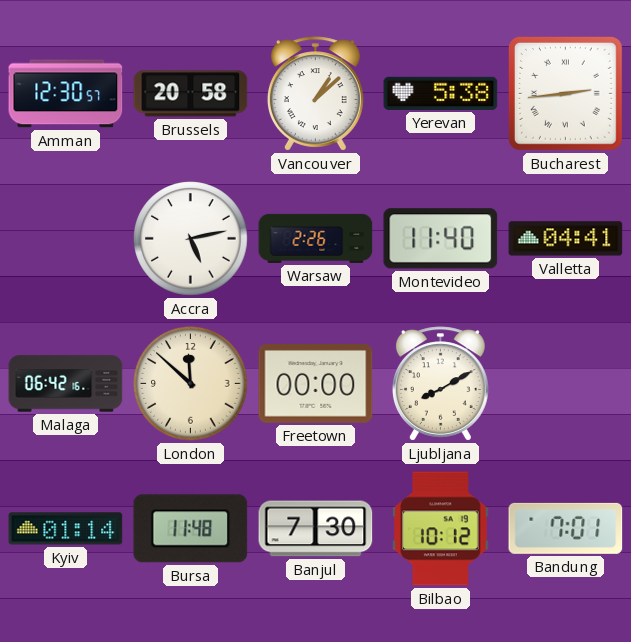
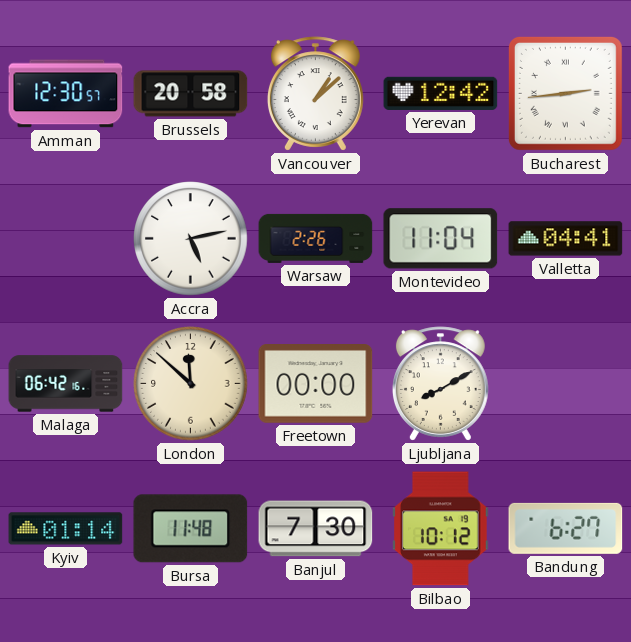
Yerevan: 5:38 -> 12:42
Montevideo: 11:40 -> 11:04
Bandung: 7:01 -> 6:27
